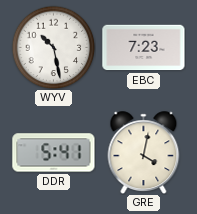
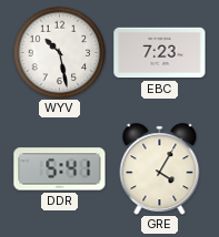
GRE: 4:02 -> 4:05
